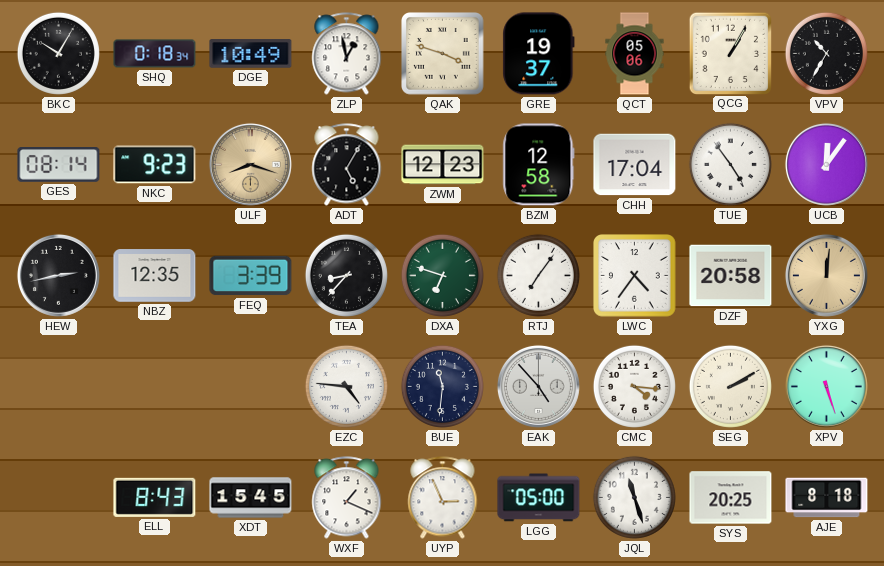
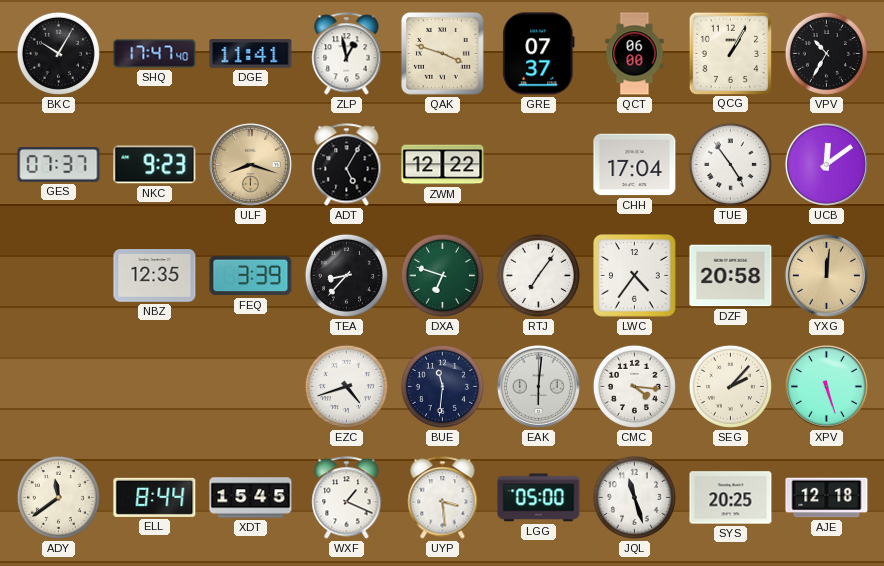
SHQ: 0:18 -> 17:47
DGE: 10:49 -> 11:41
GRE: 19:37 -> 07:37
QCT: 05:06 -> 06:00
GES: 08:14 -> 07:37
ZWM: 12:23 -> 12:22
BZM: 12:58 -> none
UCB: 12:06 -> 12:09
HEW: 2:43 -> none
EZC: 4:46 -> 4:42
EAK: 4:53 -> 6:01
SEG: 2:10 -> 2:07
ADY: none -> 11:39
ELL: 8:43 -> 8:44
UYP: 2:56 -> 3:29
AJE: 8:18 -> 12:18
